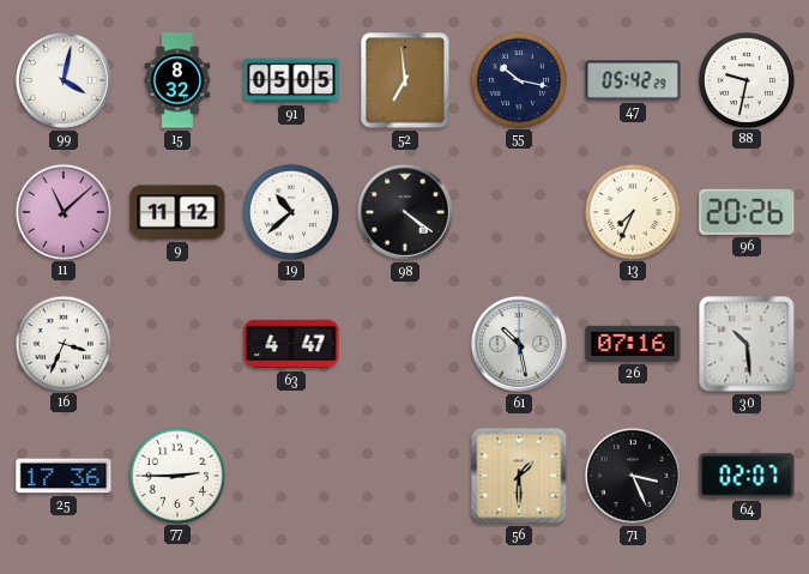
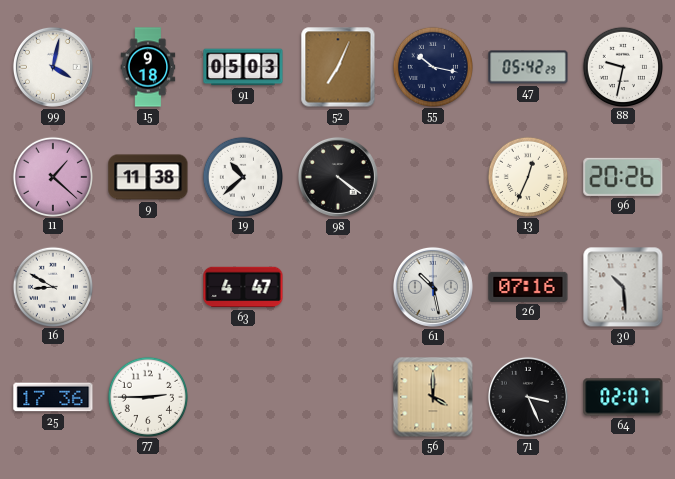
15: 8:32 -> 9:18
91: 05:05 -> 05:03
52: 6:59 -> 7:04
11: 11:08 -> 1:22
9: 11:12 -> 11:38
13: 7:34 -> 12:34
16: 3:34 -> 8:50
56: 1:30 -> 4:00
